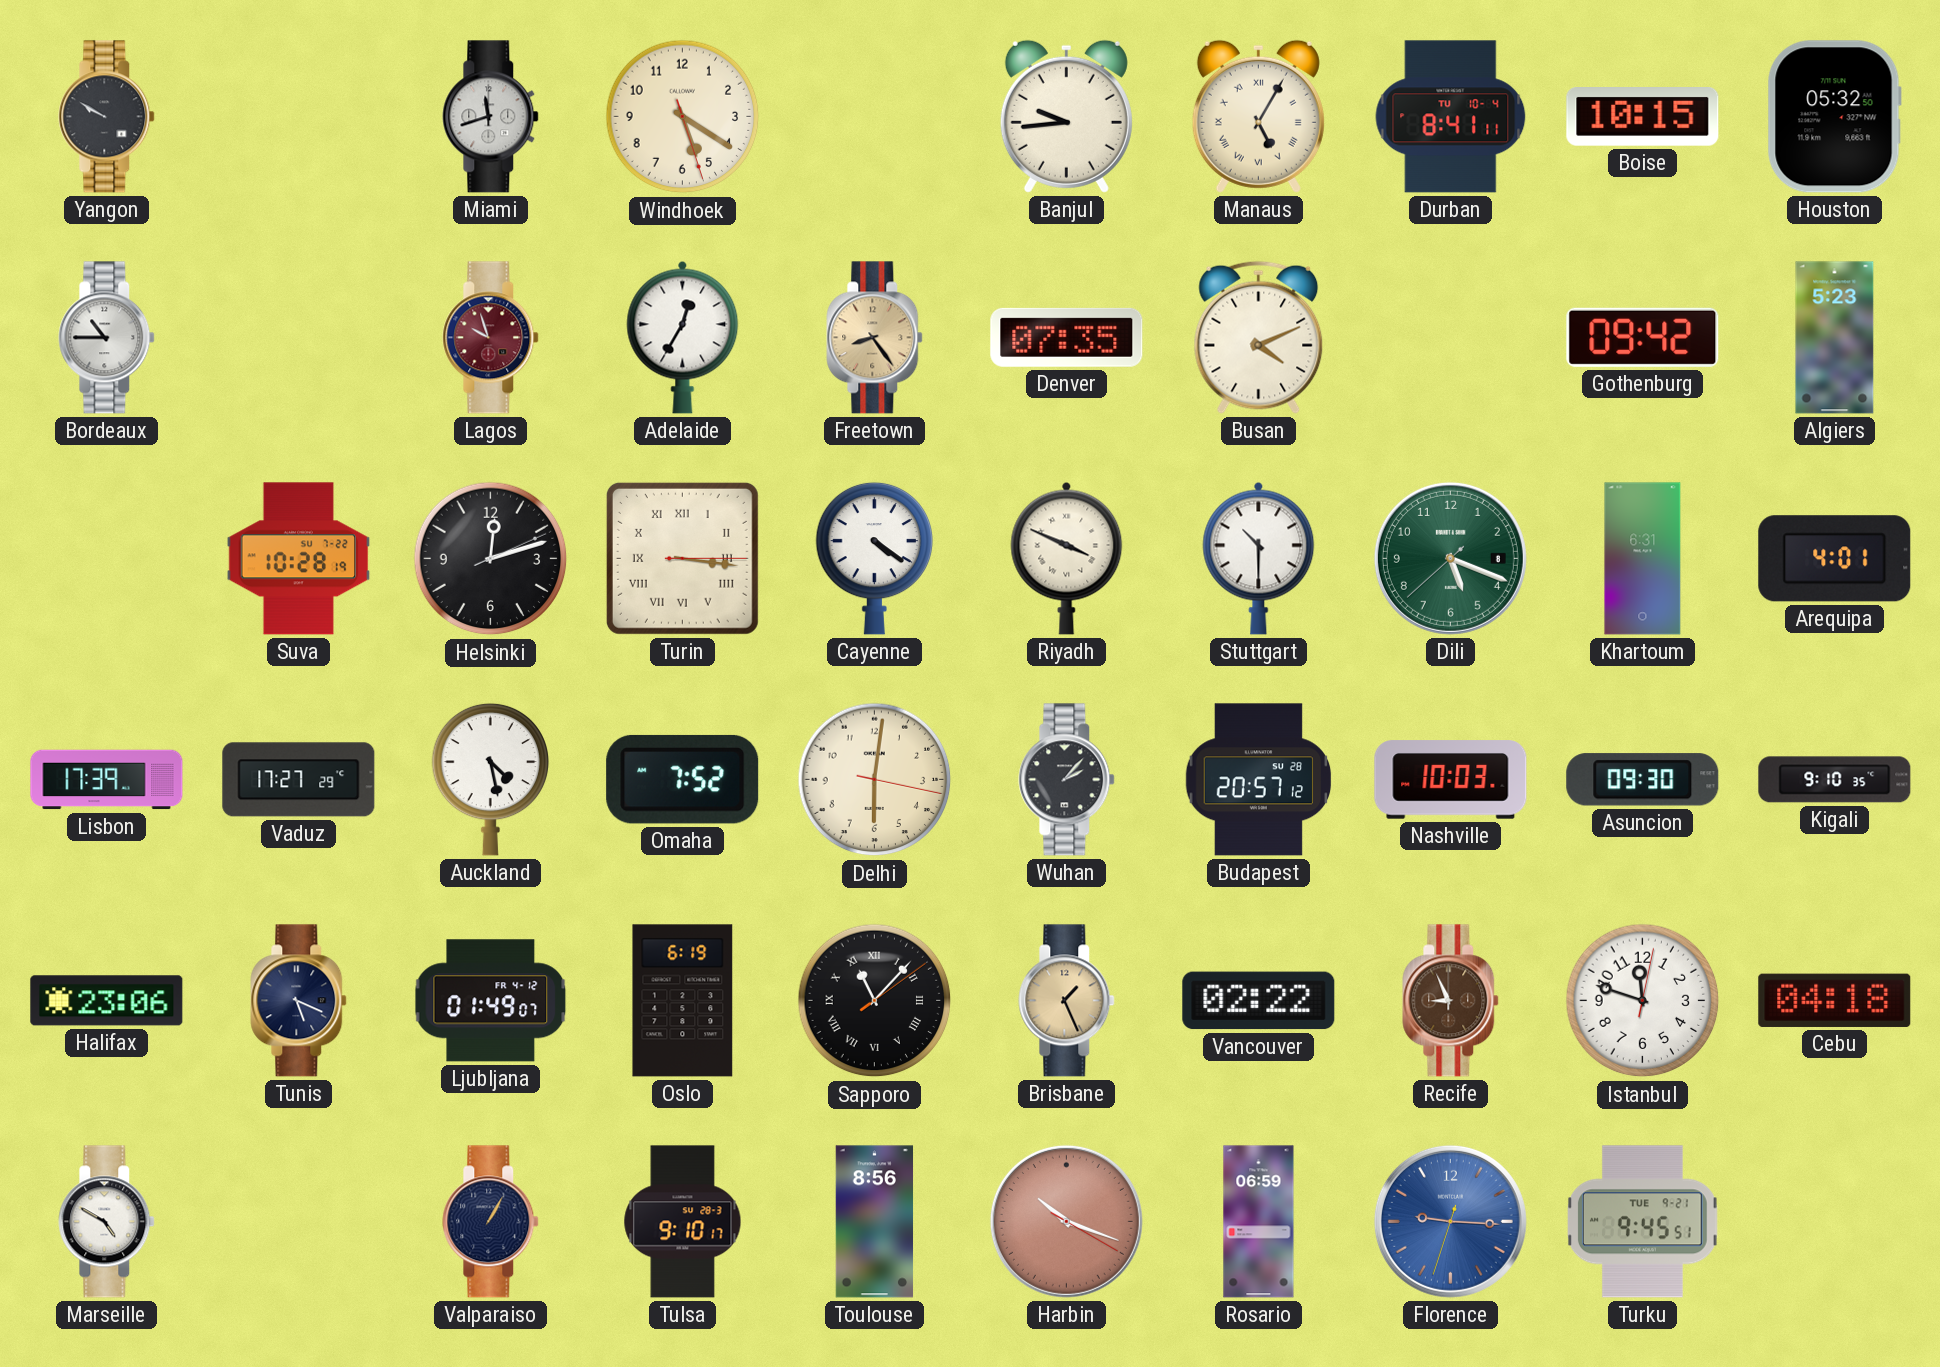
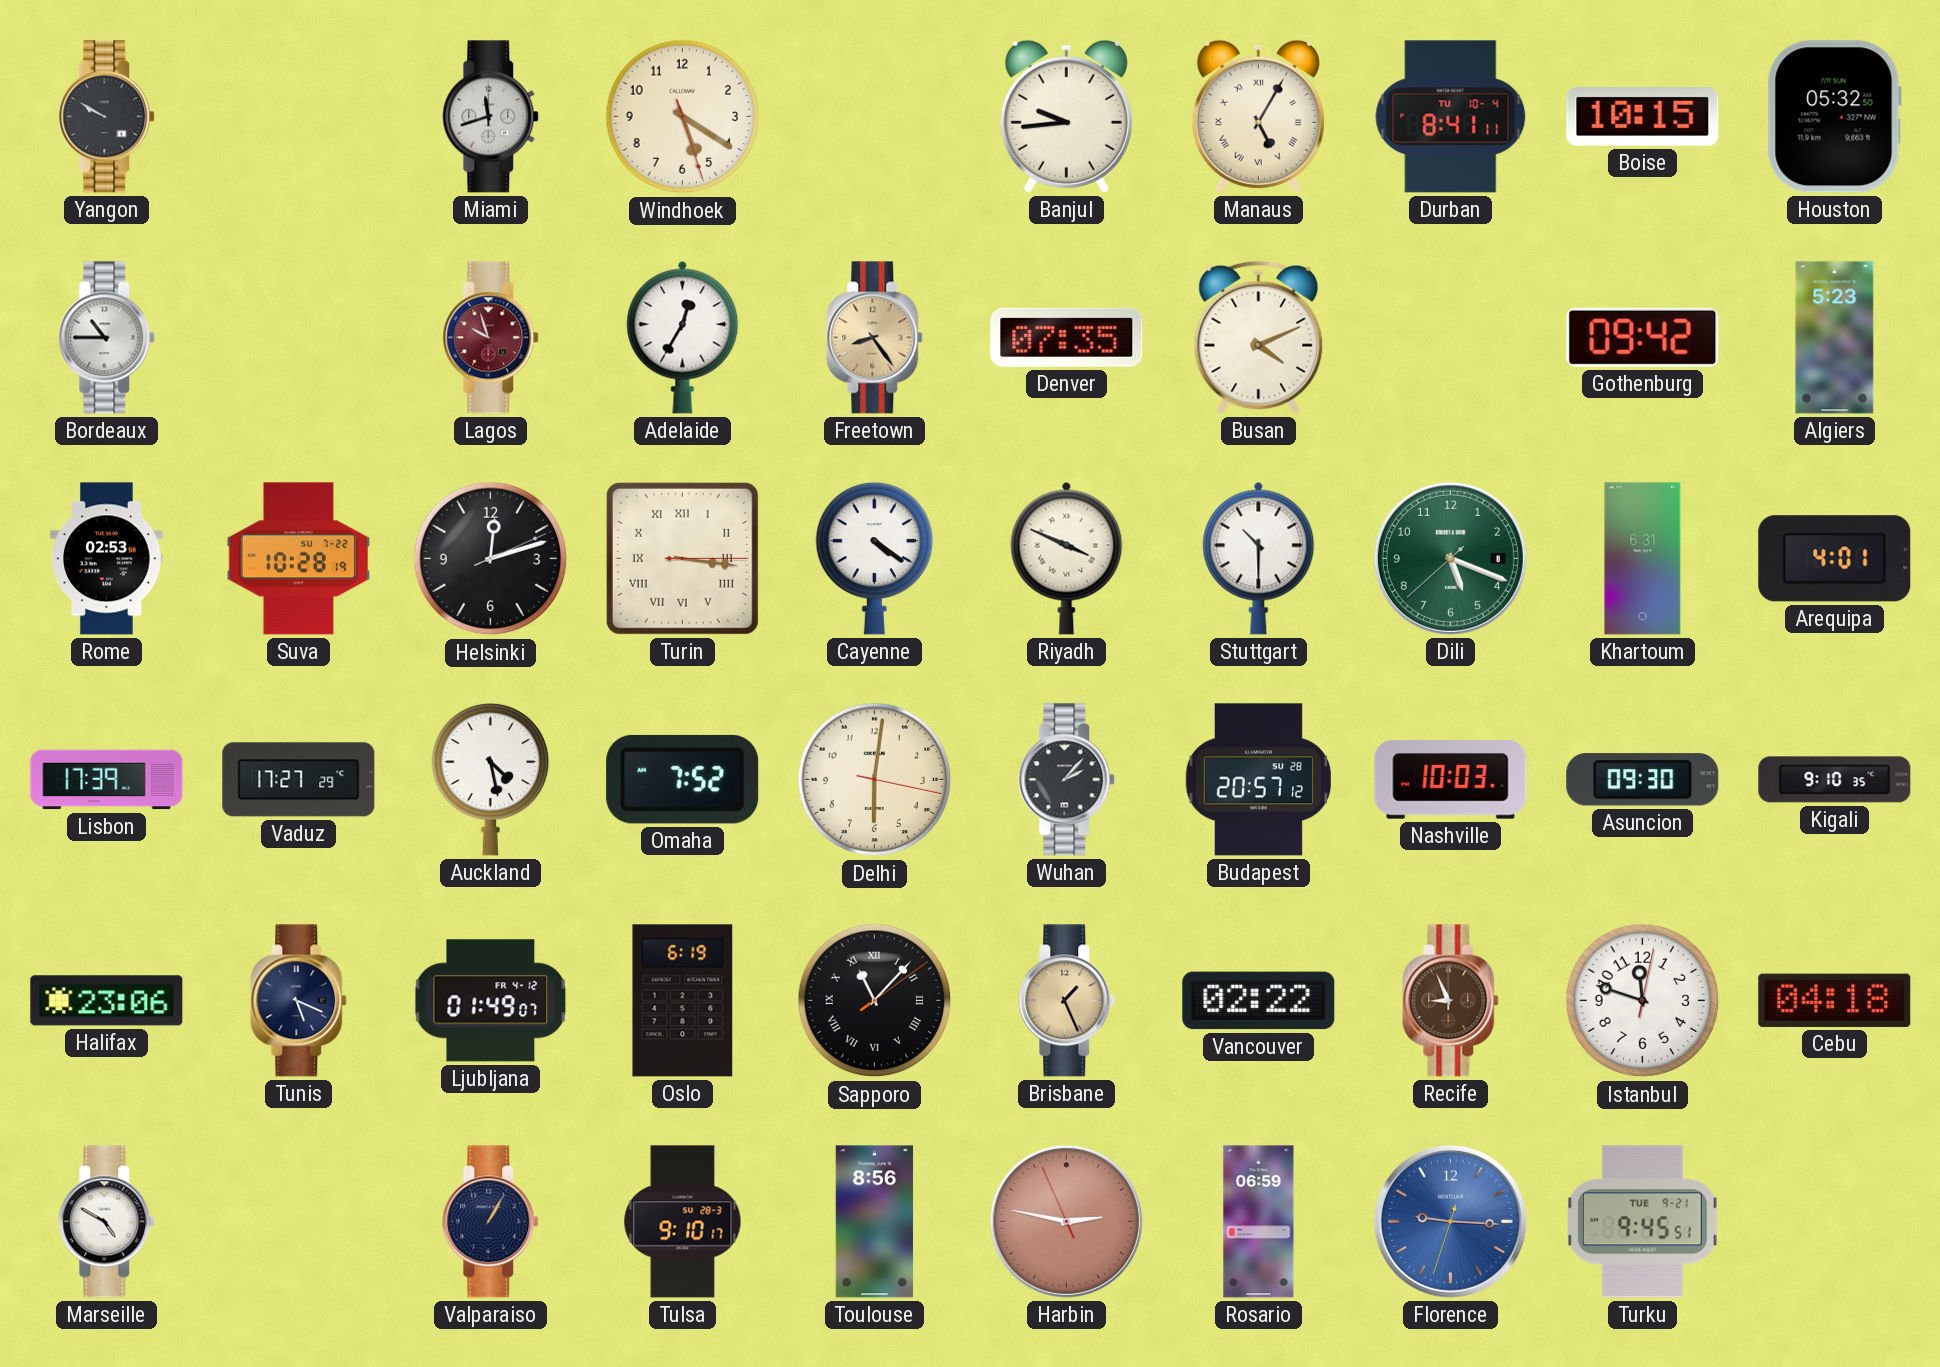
Rome: none -> 02:53
Harbin: 10:18 -> 2:46
